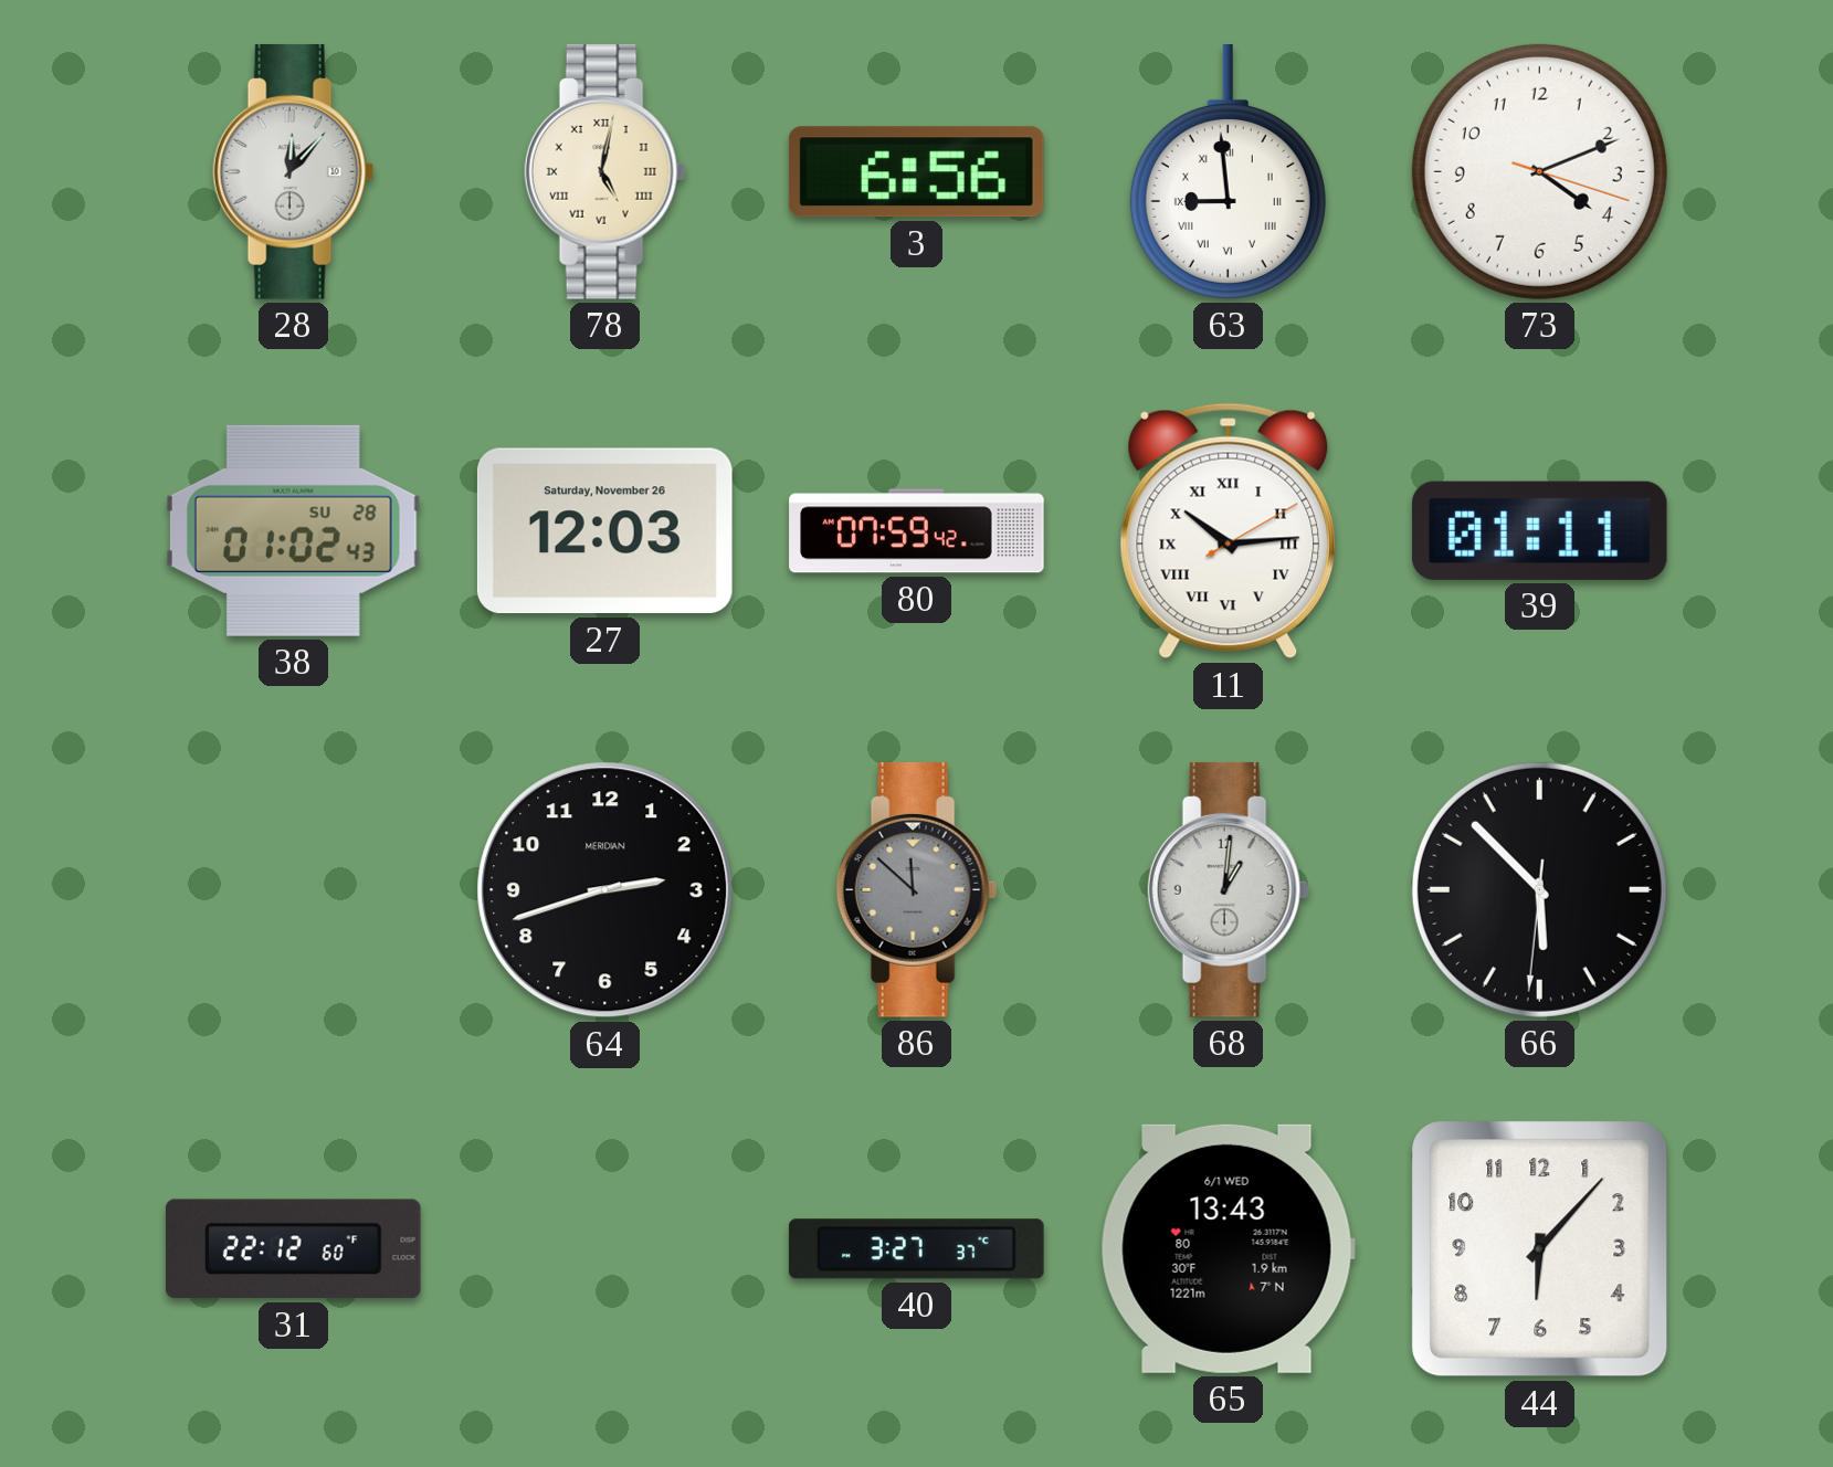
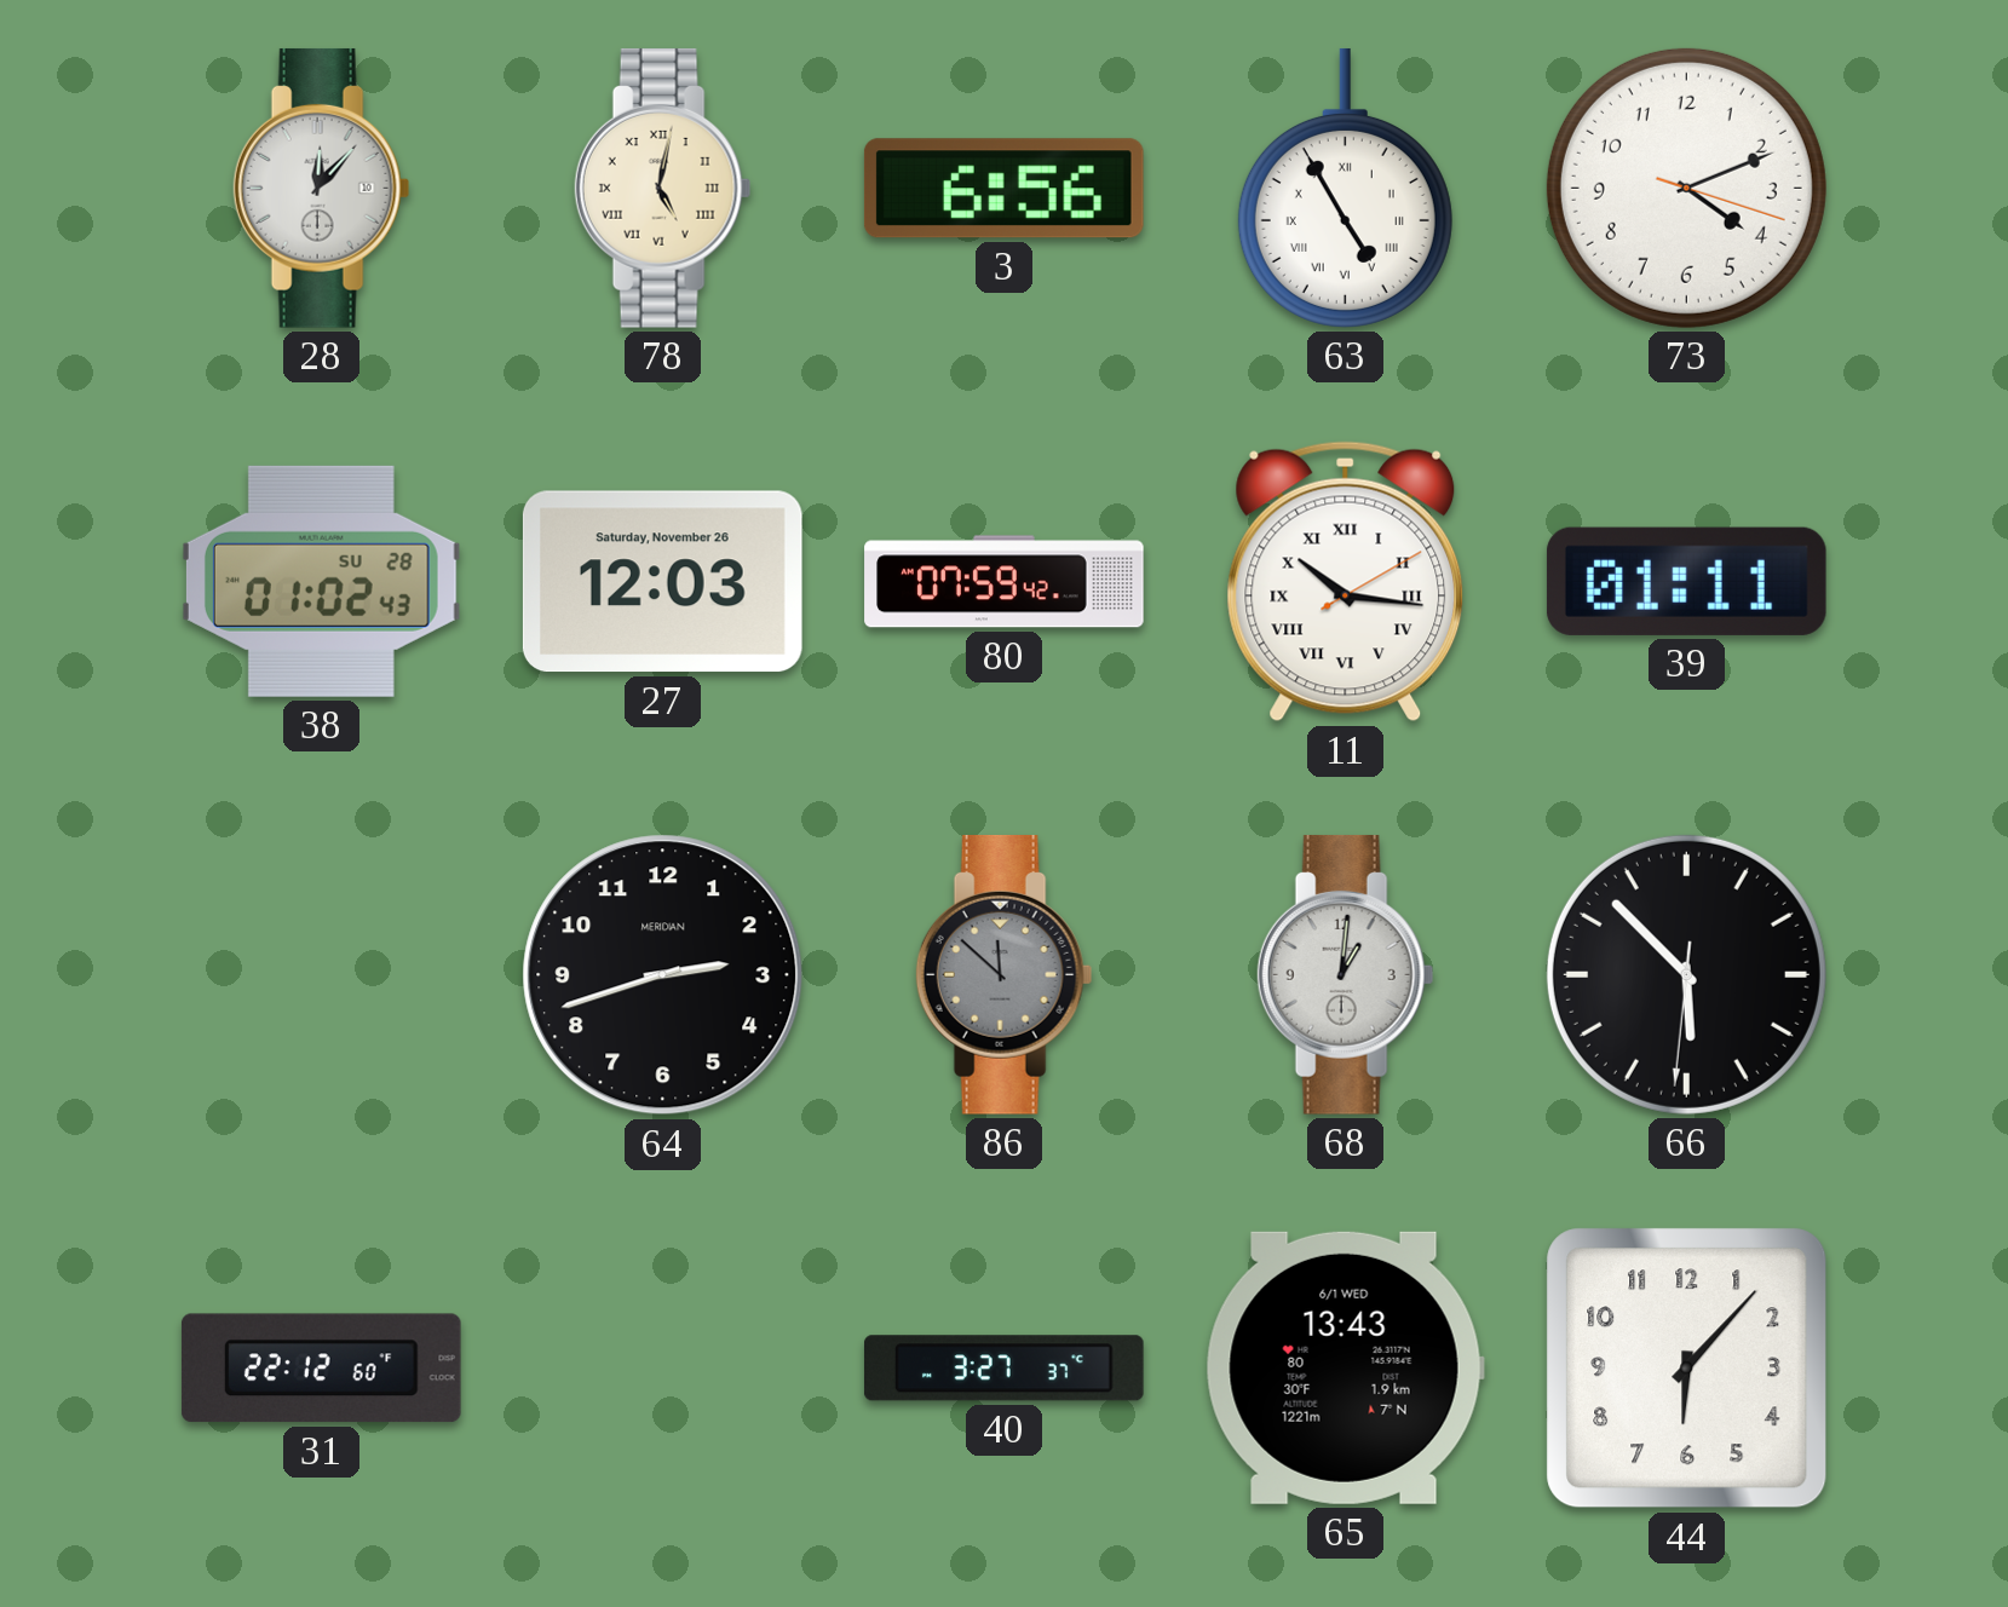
63: 8:59 -> 4:55
11: 10:14 -> 10:16
